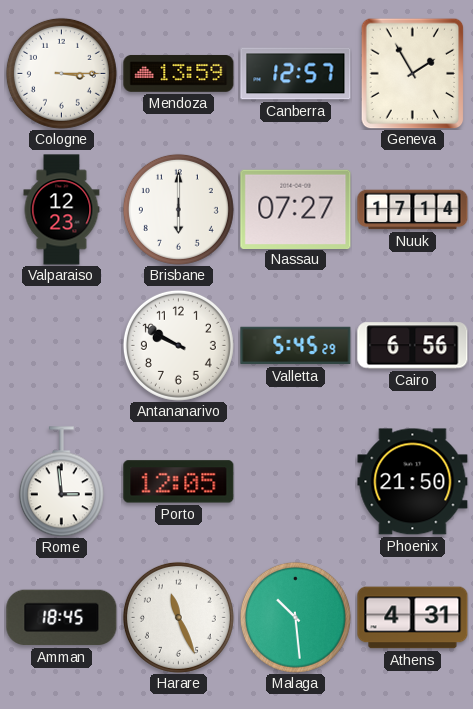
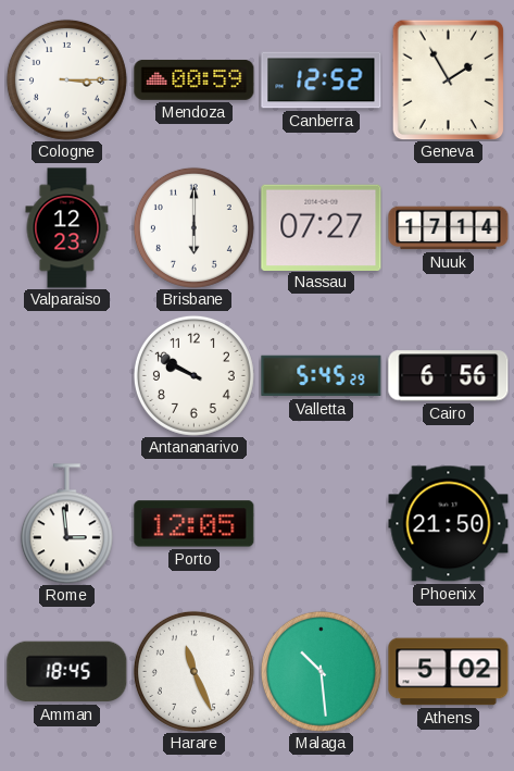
Mendoza: 13:59 -> 00:59
Canberra: 12:57 -> 12:52
Athens: 4:31 -> 5:02
